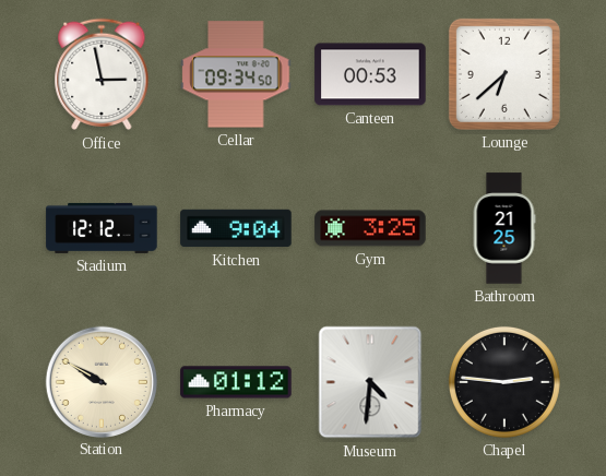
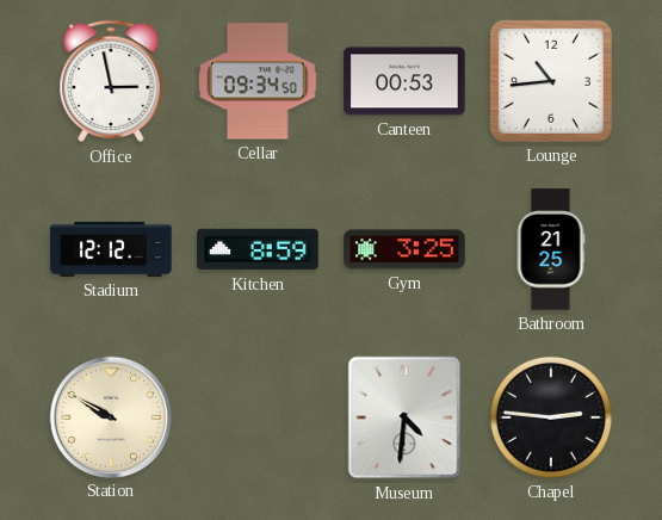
Lounge: 6:38 -> 10:44
Kitchen: 9:04 -> 8:59
Pharmacy: 01:12 -> none
